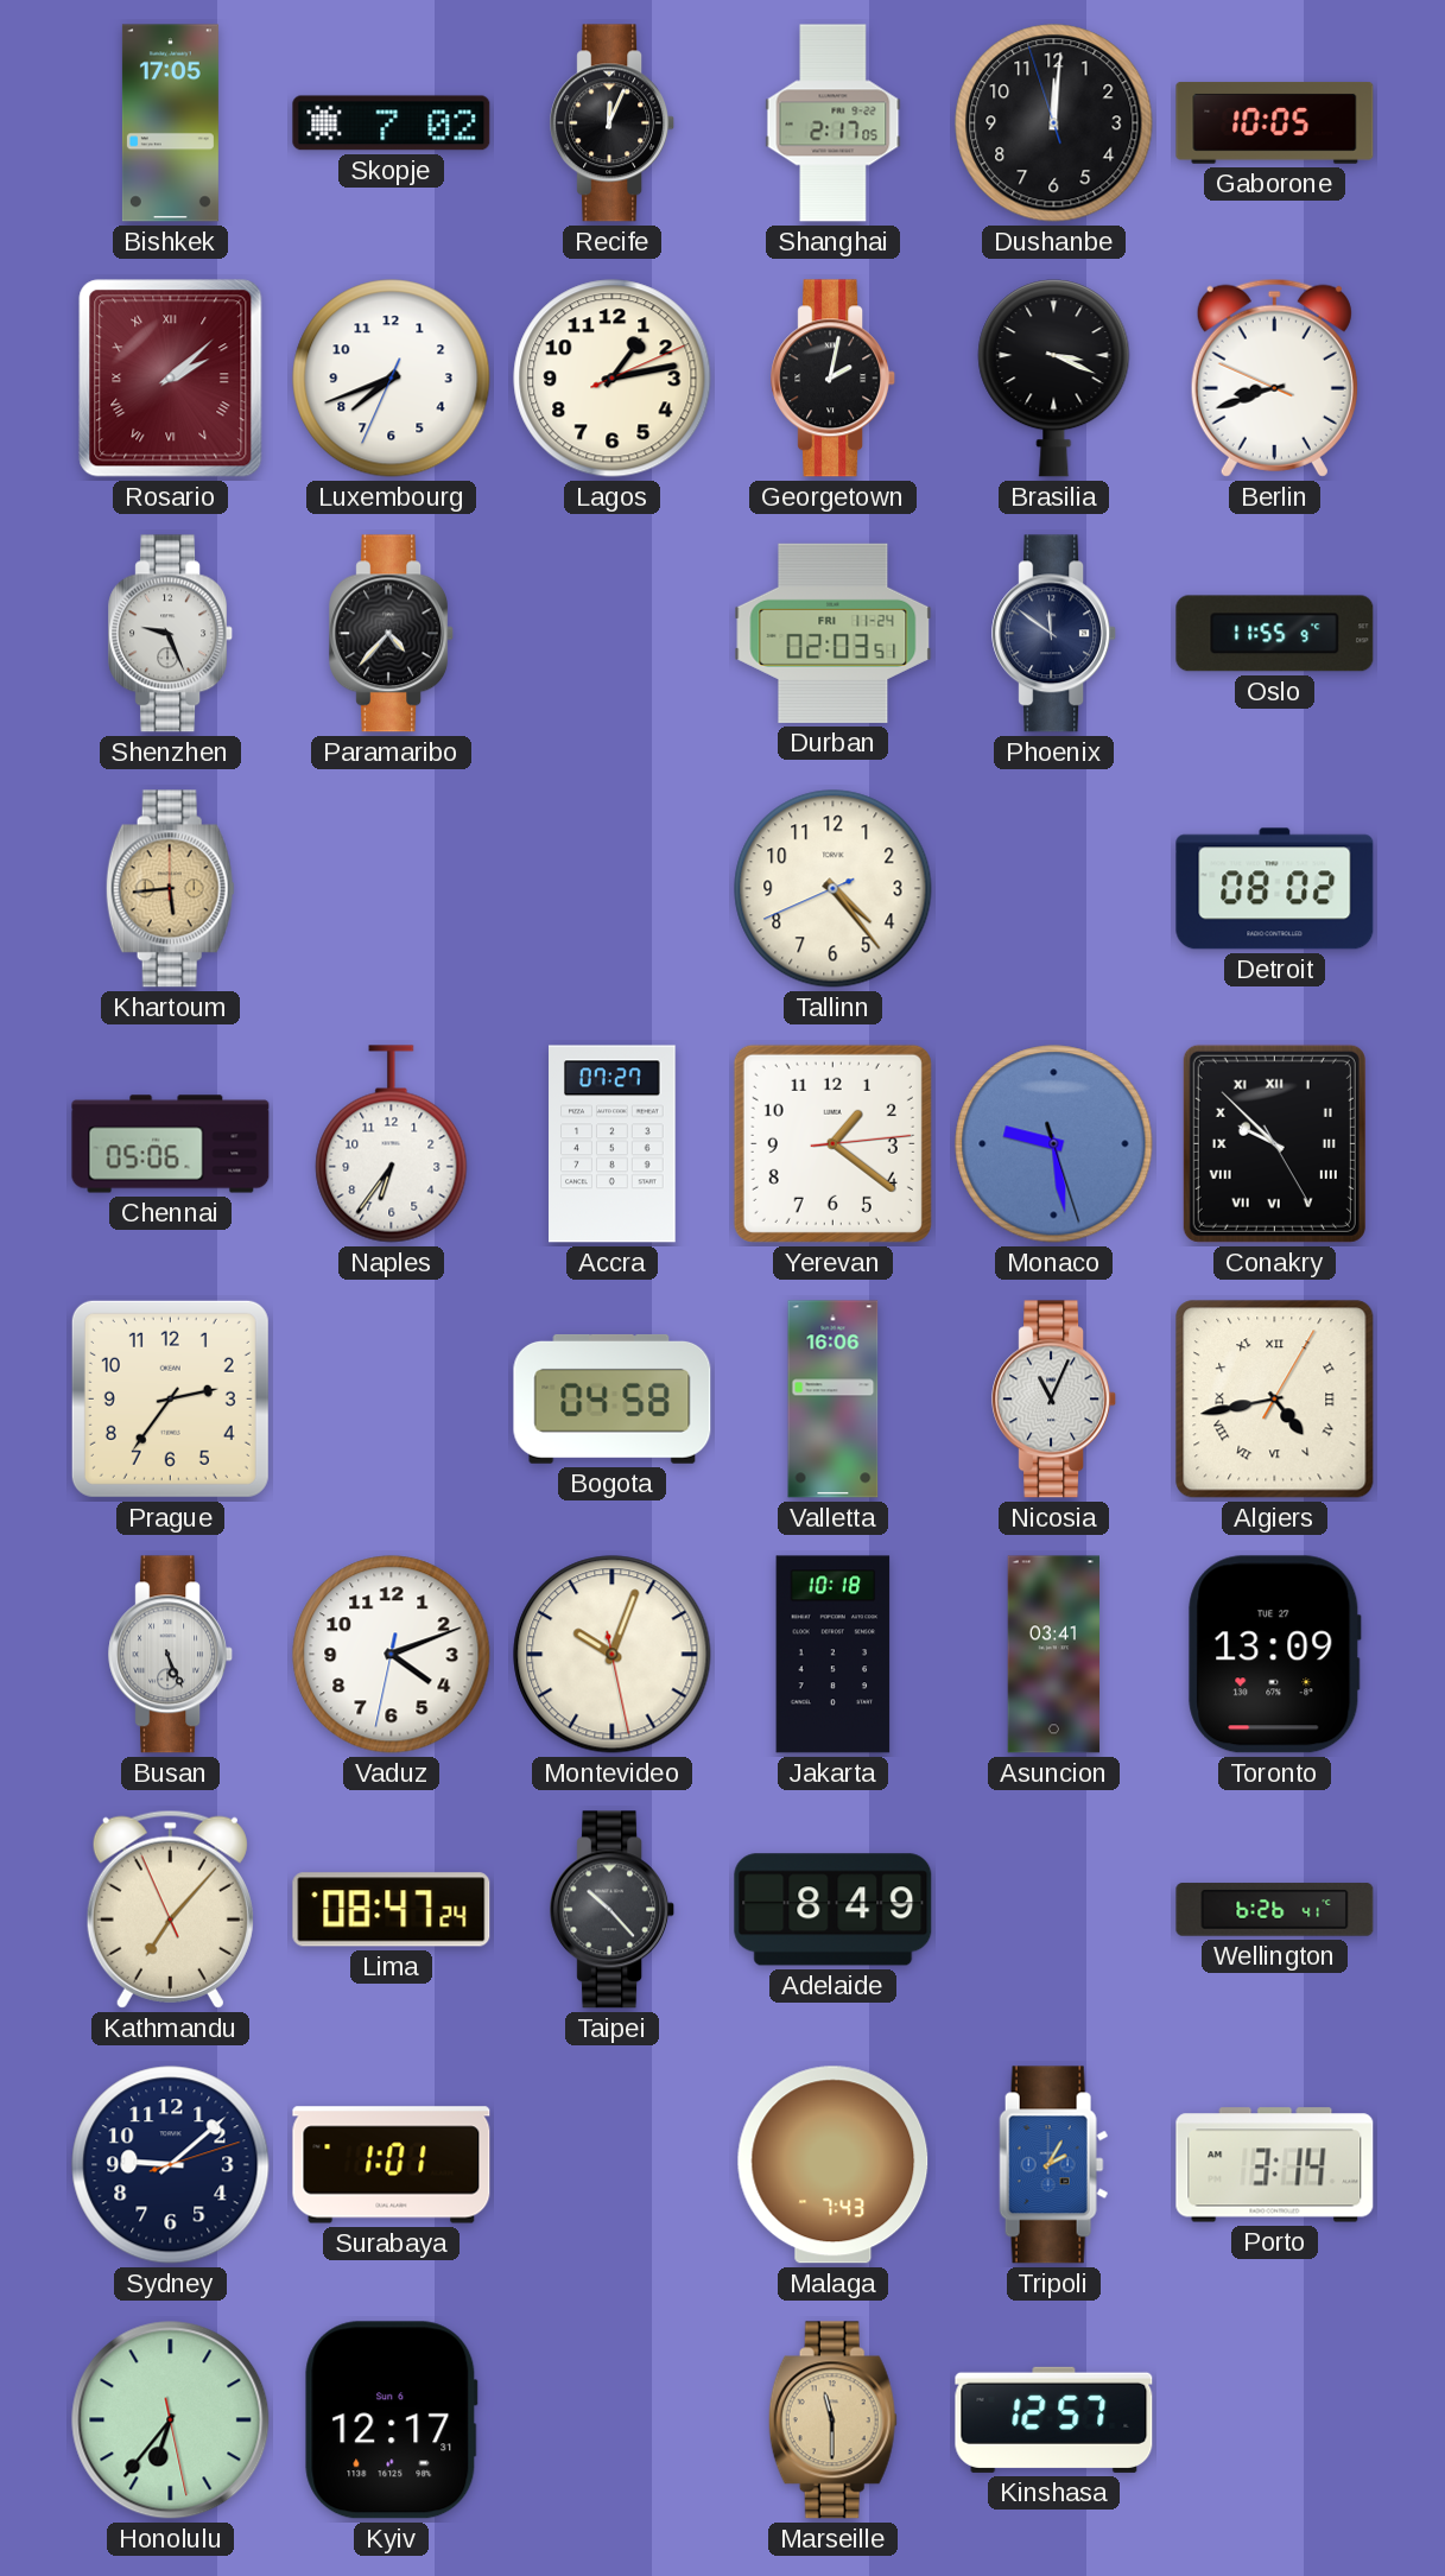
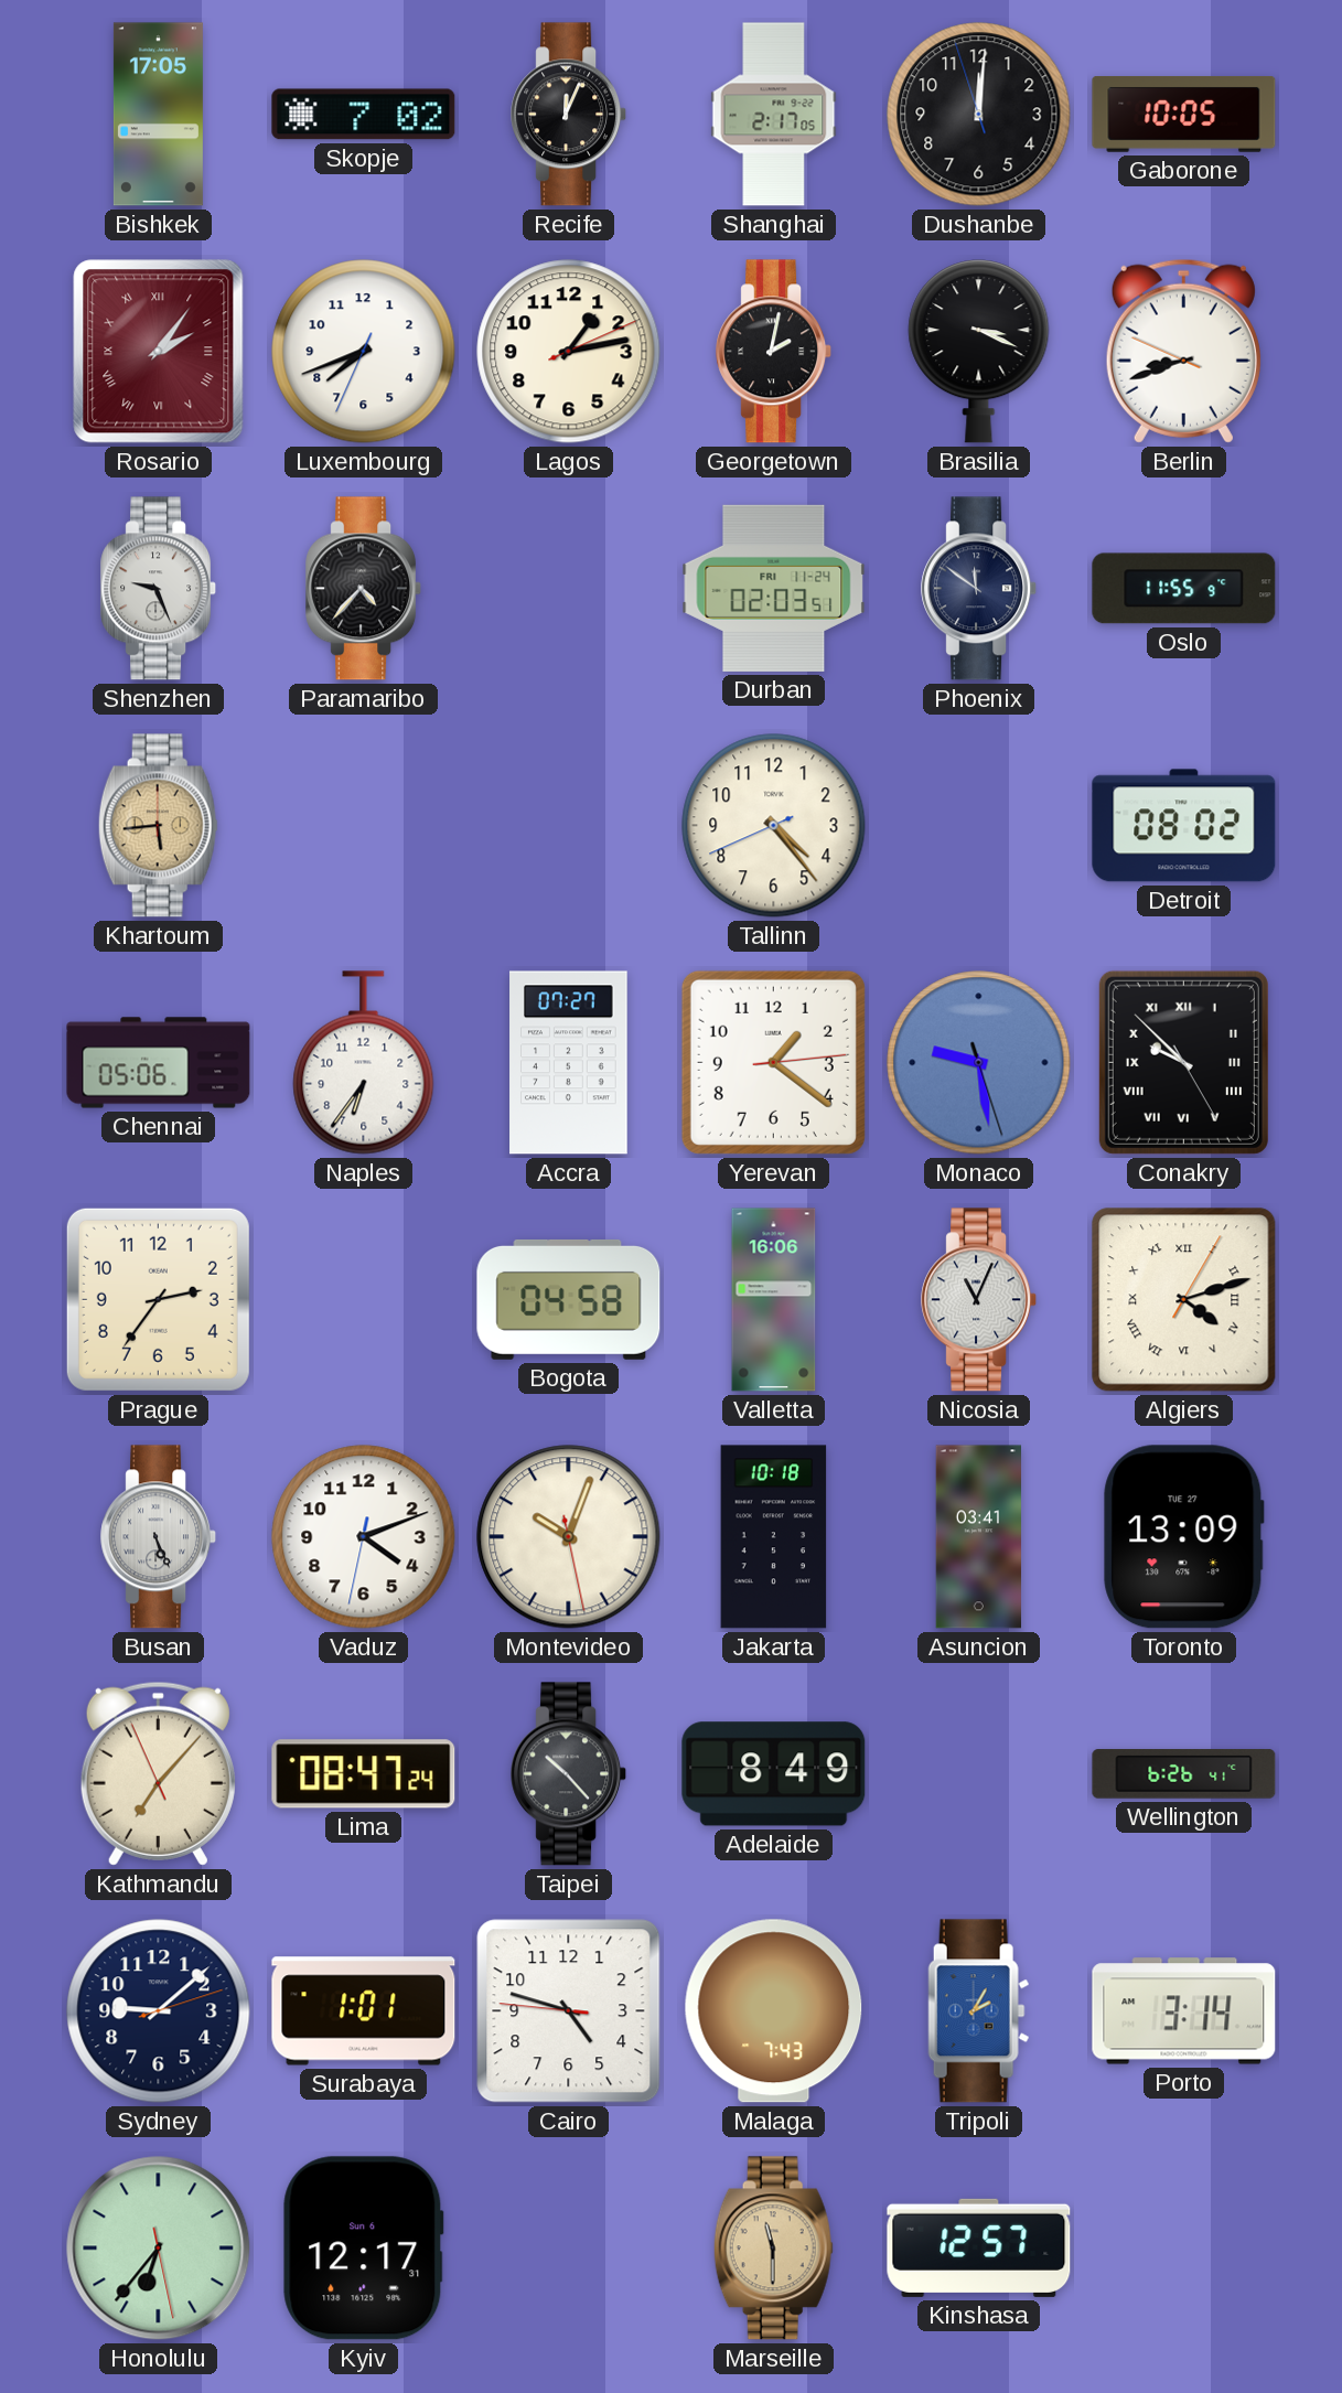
Rosario: 2:08 -> 2:06
Algiers: 4:43 -> 4:12
Cairo: none -> 4:47
